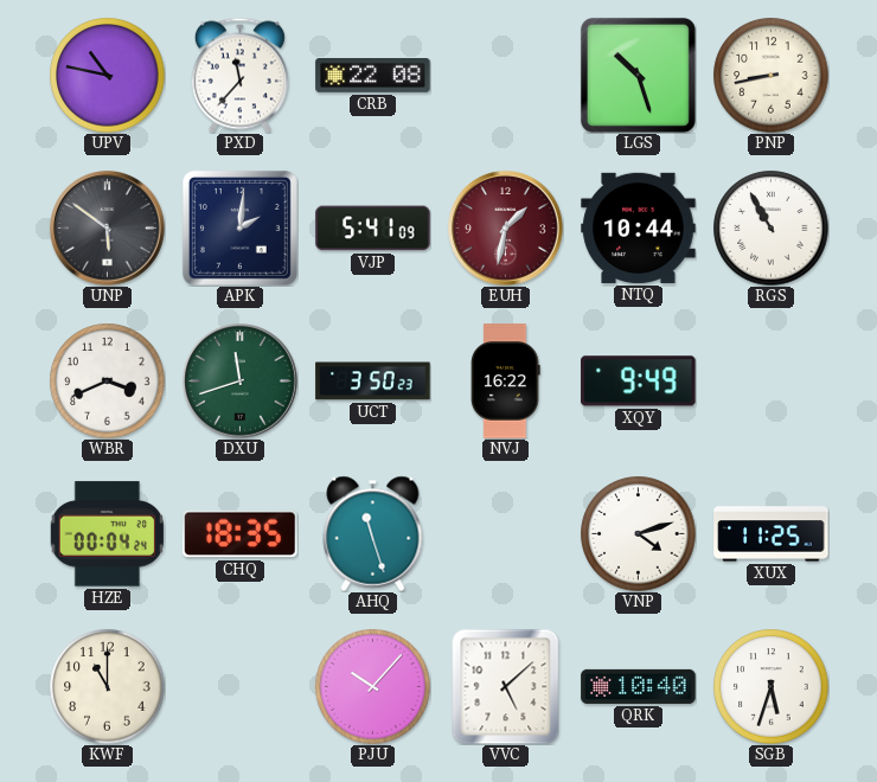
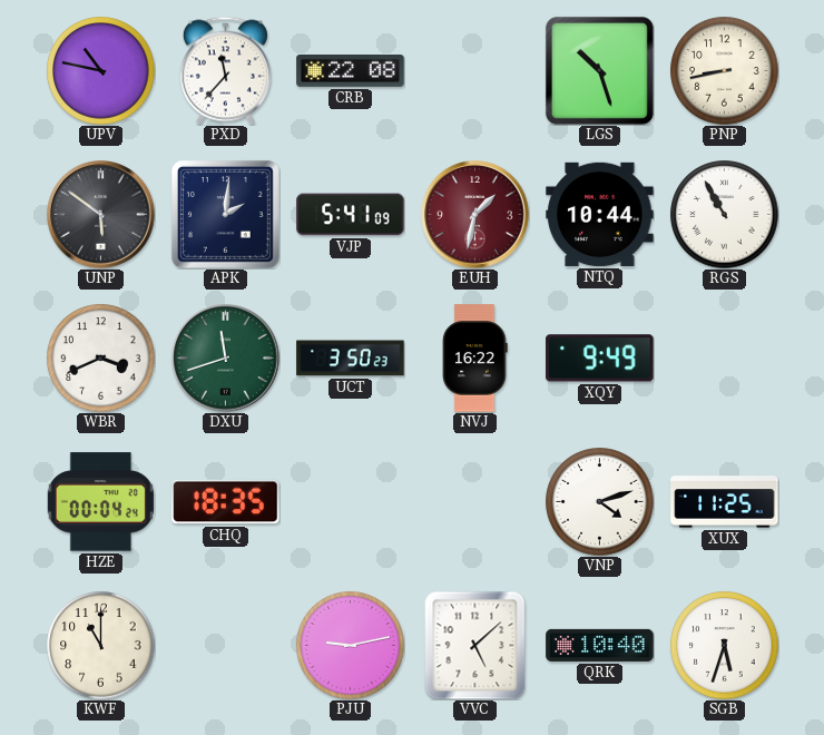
AHQ: 11:27 -> none
PJU: 10:07 -> 9:13
